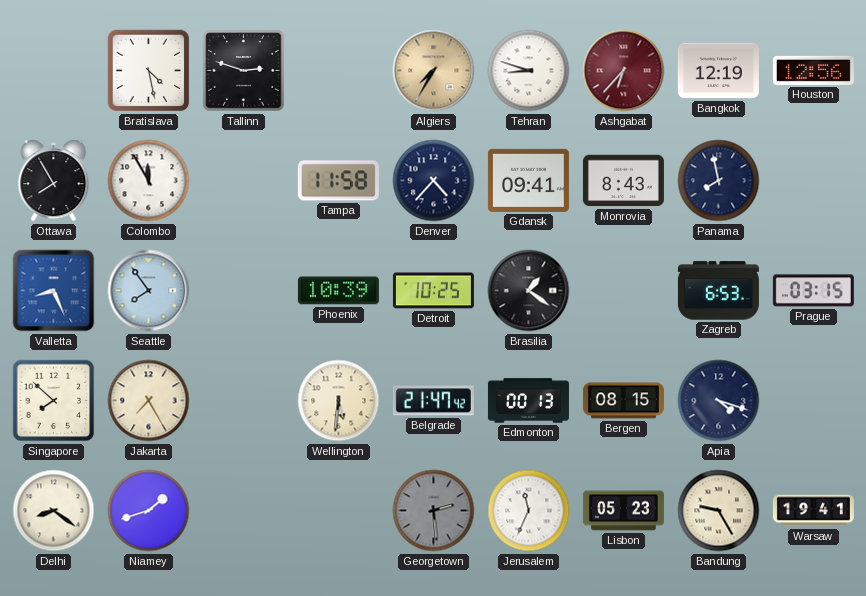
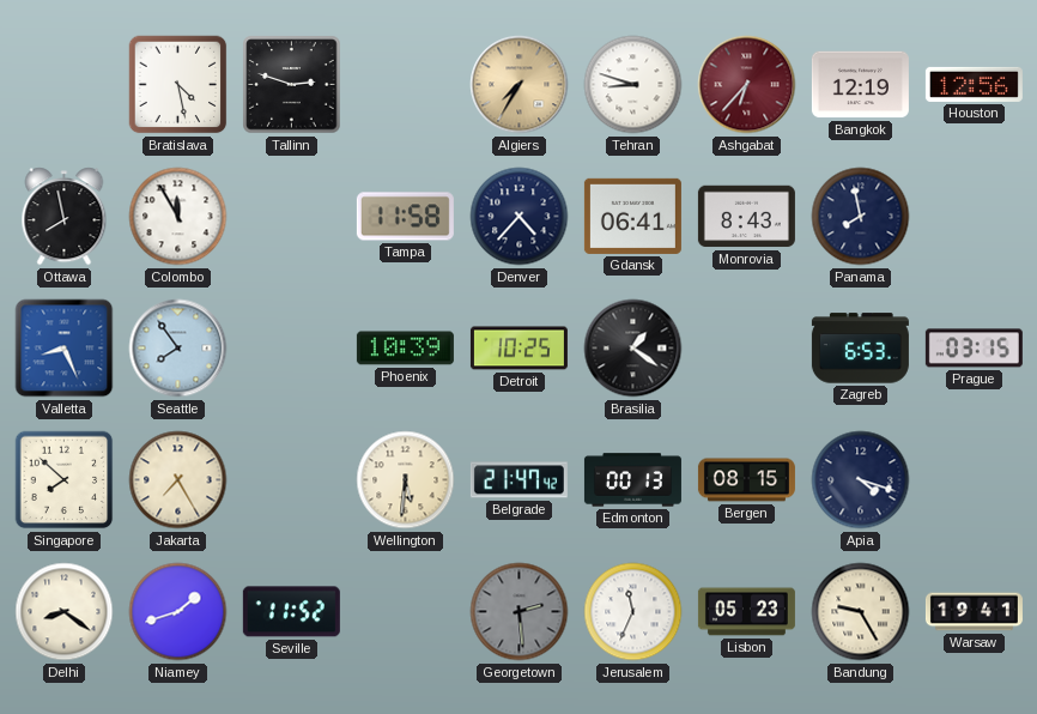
Ottawa: 7:55 -> 7:58
Gdansk: 09:41 -> 06:41
Seville: none -> 11:52
